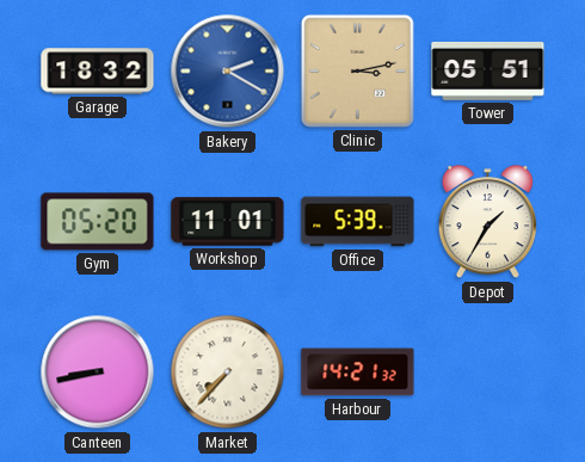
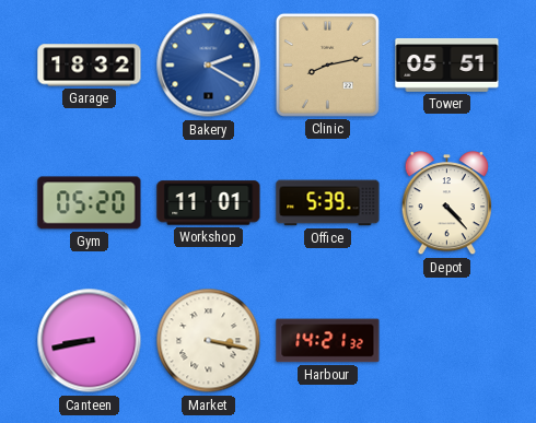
Clinic: 3:13 -> 8:13
Depot: 1:35 -> 4:23
Market: 7:37 -> 3:17
